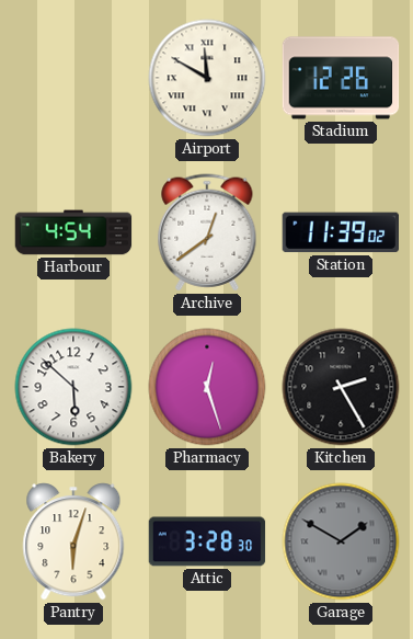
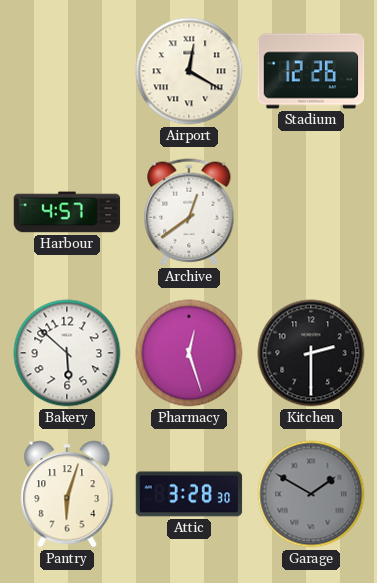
Airport: 11:50 -> 12:20
Harbour: 4:54 -> 4:57
Station: 11:39 -> none
Kitchen: 2:25 -> 2:30
